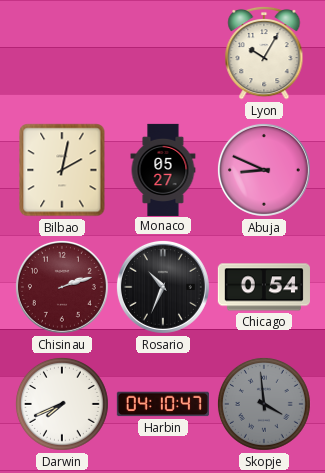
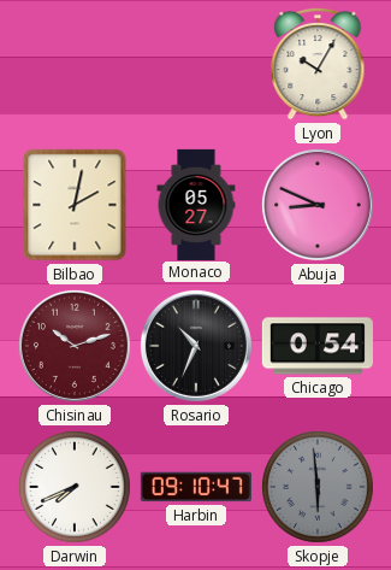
Chisinau: 2:12 -> 10:12
Harbin: 04:10 -> 09:10
Skopje: 3:59 -> 5:59
